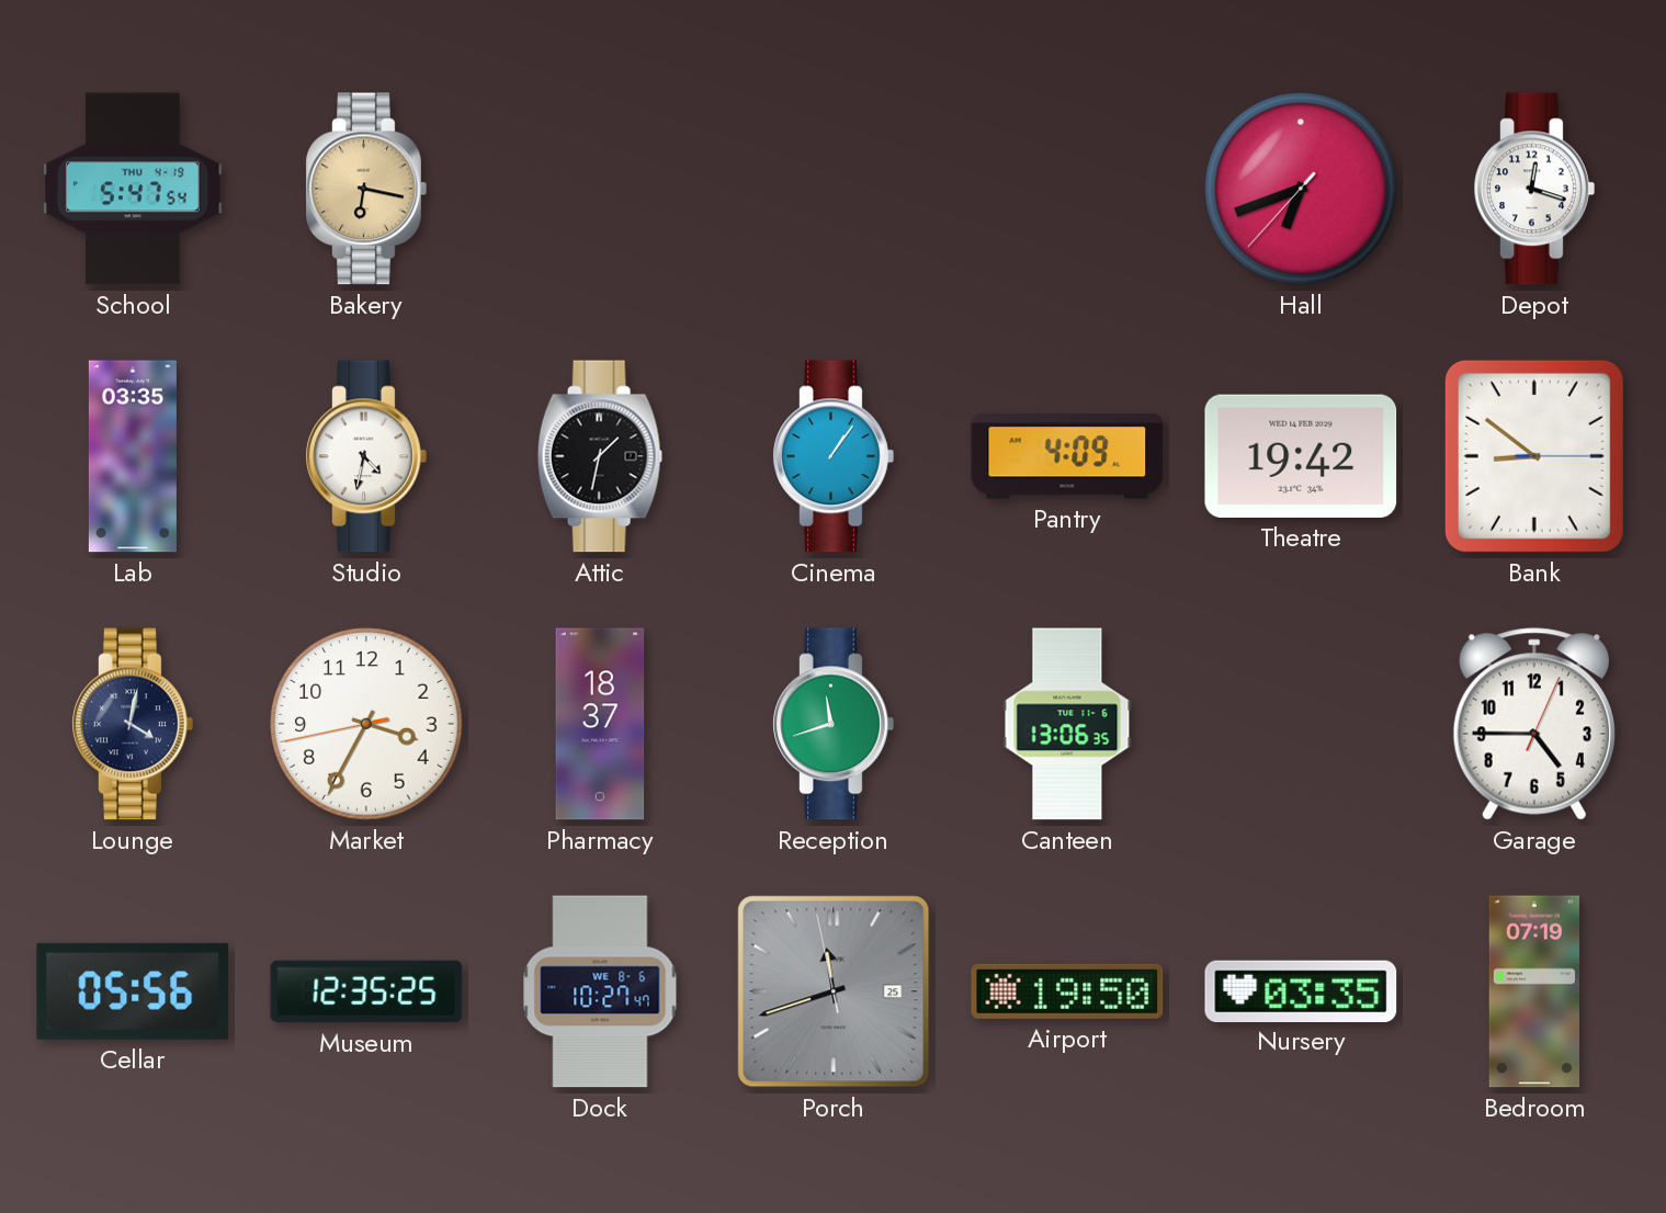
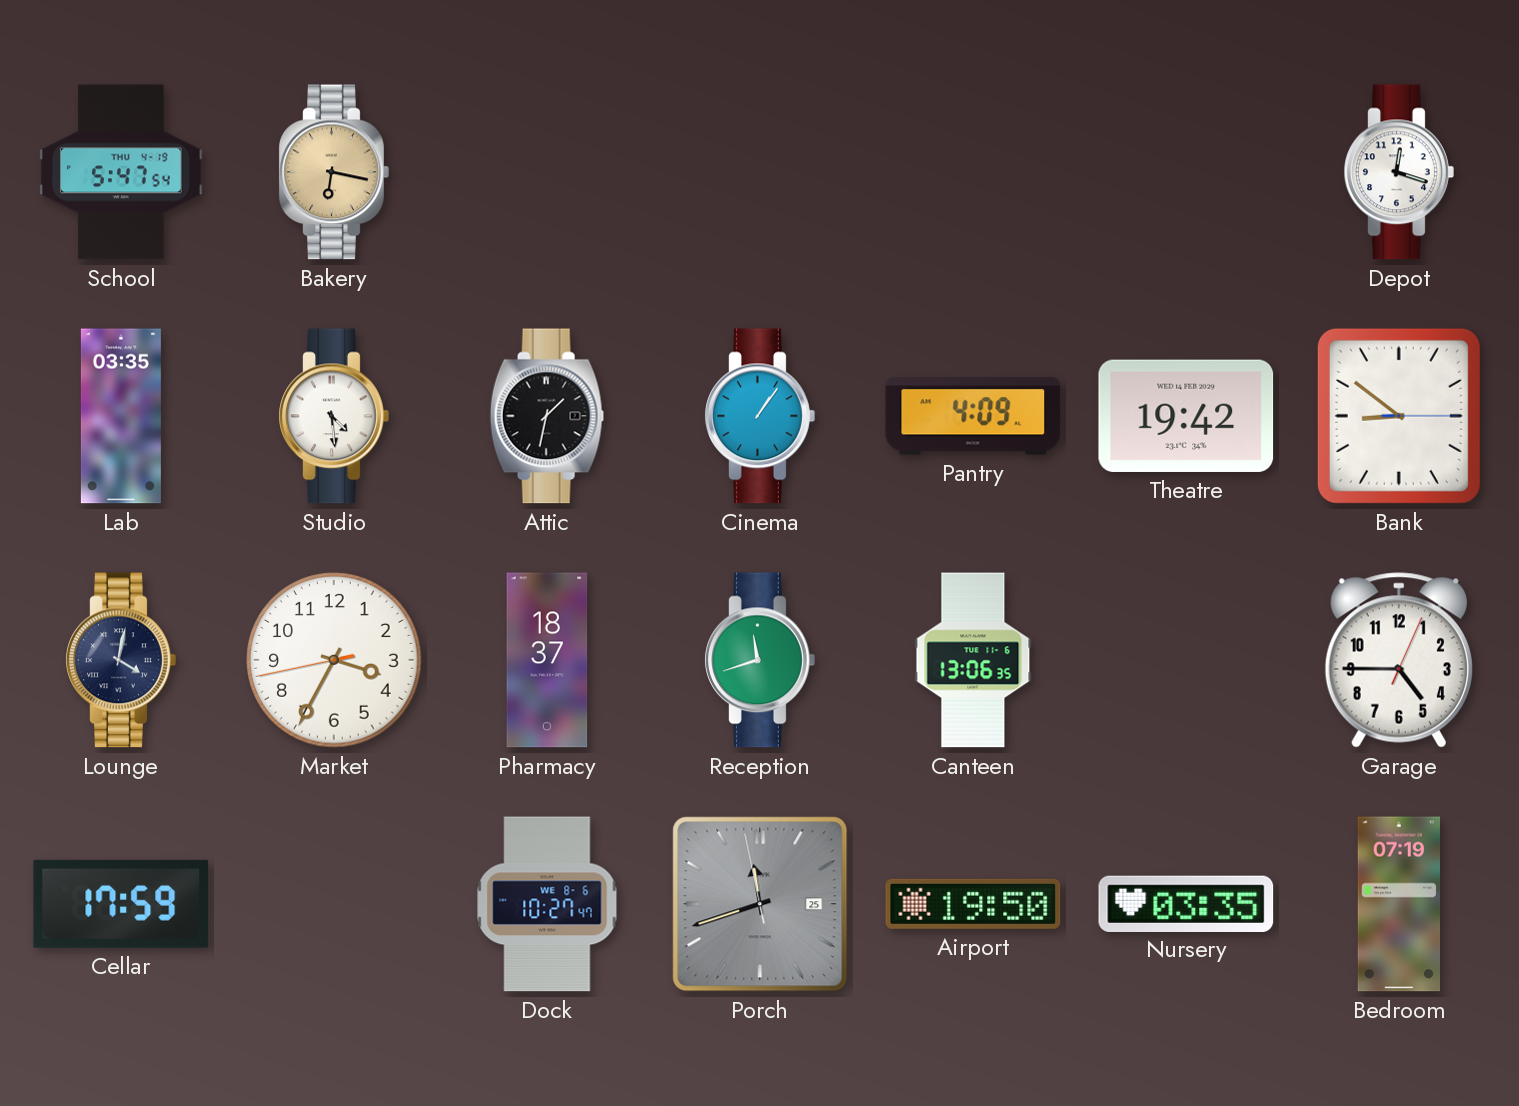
Hall: 6:41 -> none
Studio: 4:32 -> 4:29
Cellar: 05:56 -> 17:59
Museum: 12:35 -> none
